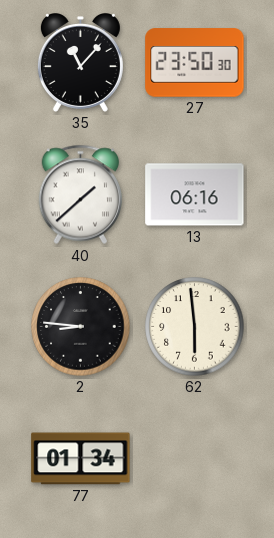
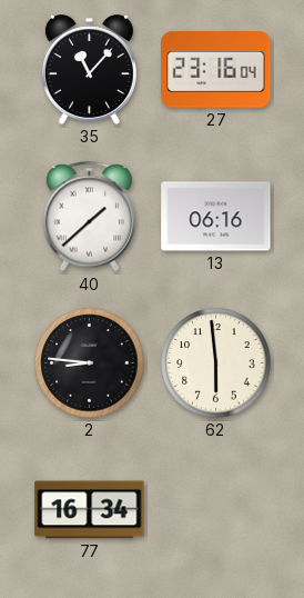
27: 23:50 -> 23:16
77: 01:34 -> 16:34
